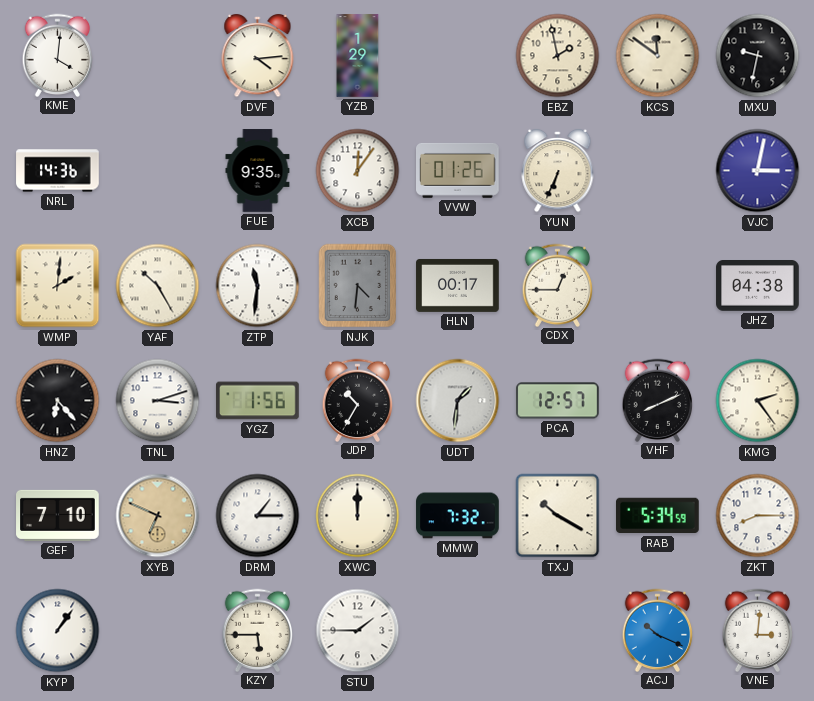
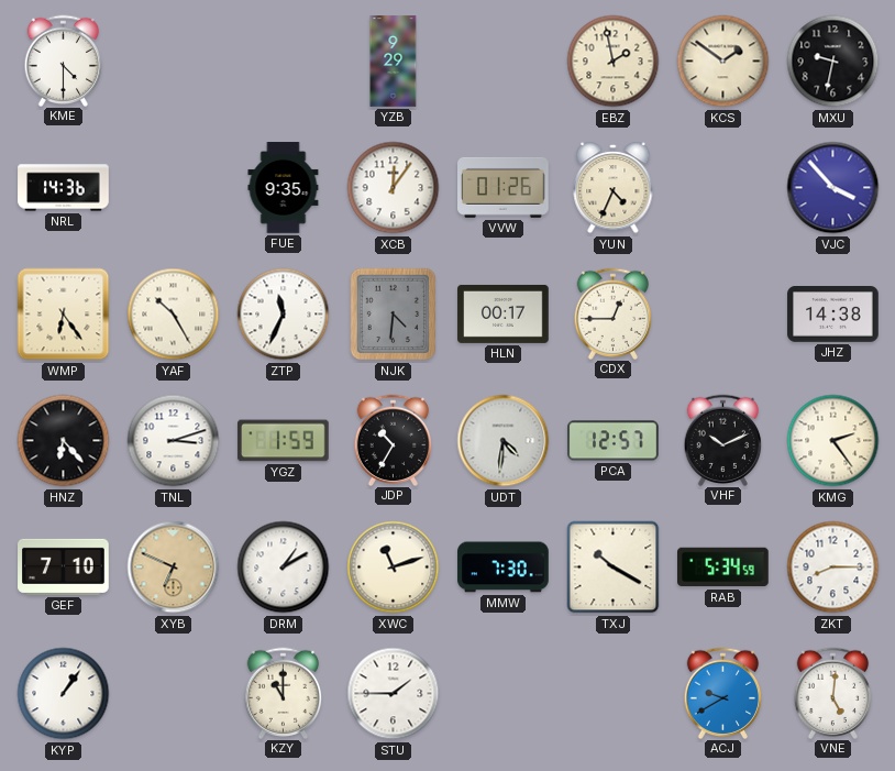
KME: 4:01 -> 4:30
DVF: 4:14 -> none
YZB: 1:29 -> 9:29
KCS: 11:51 -> 1:51
YUN: 6:34 -> 4:34
VJC: 3:02 -> 3:53
WMP: 2:01 -> 6:24
ZTP: 11:31 -> 11:34
JHZ: 04:38 -> 14:38
YGZ: 1:56 -> 1:59
UDT: 1:31 -> 4:31
VHF: 8:11 -> 10:11
DRM: 1:15 -> 1:10
XWC: 12:00 -> 11:12
MMW: 7:32 -> 7:30
KZY: 5:45 -> 11:00
ACJ: 10:19 -> 9:40
VNE: 3:01 -> 5:01
